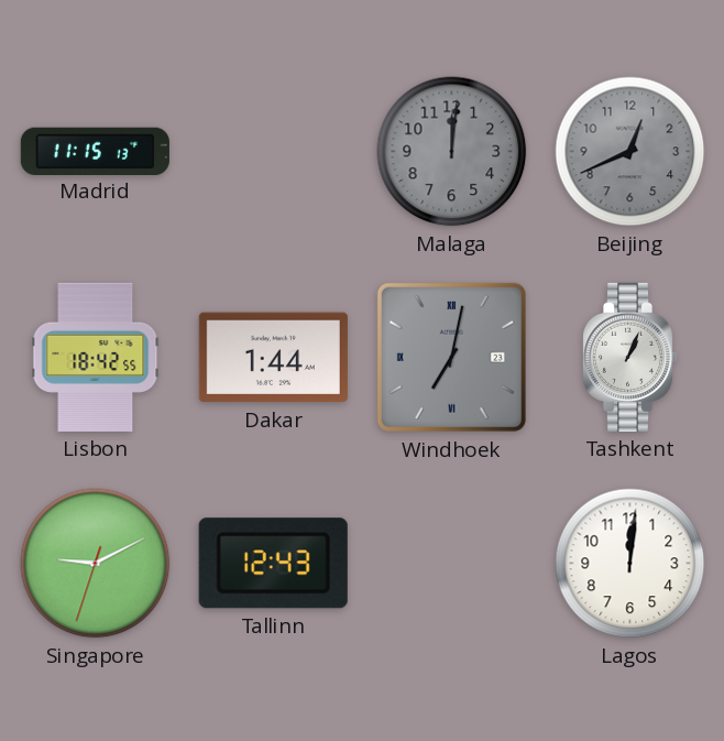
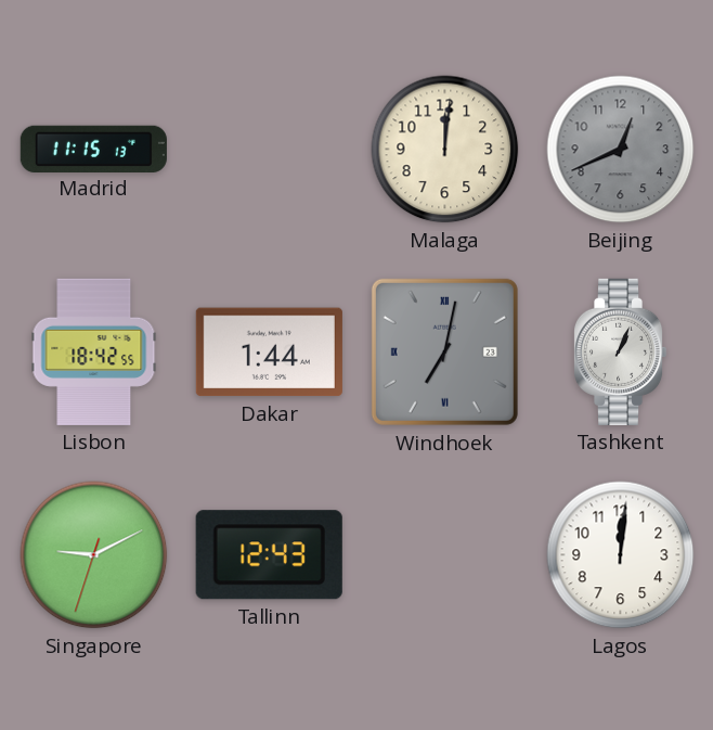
Malaga dial: grey -> cream
